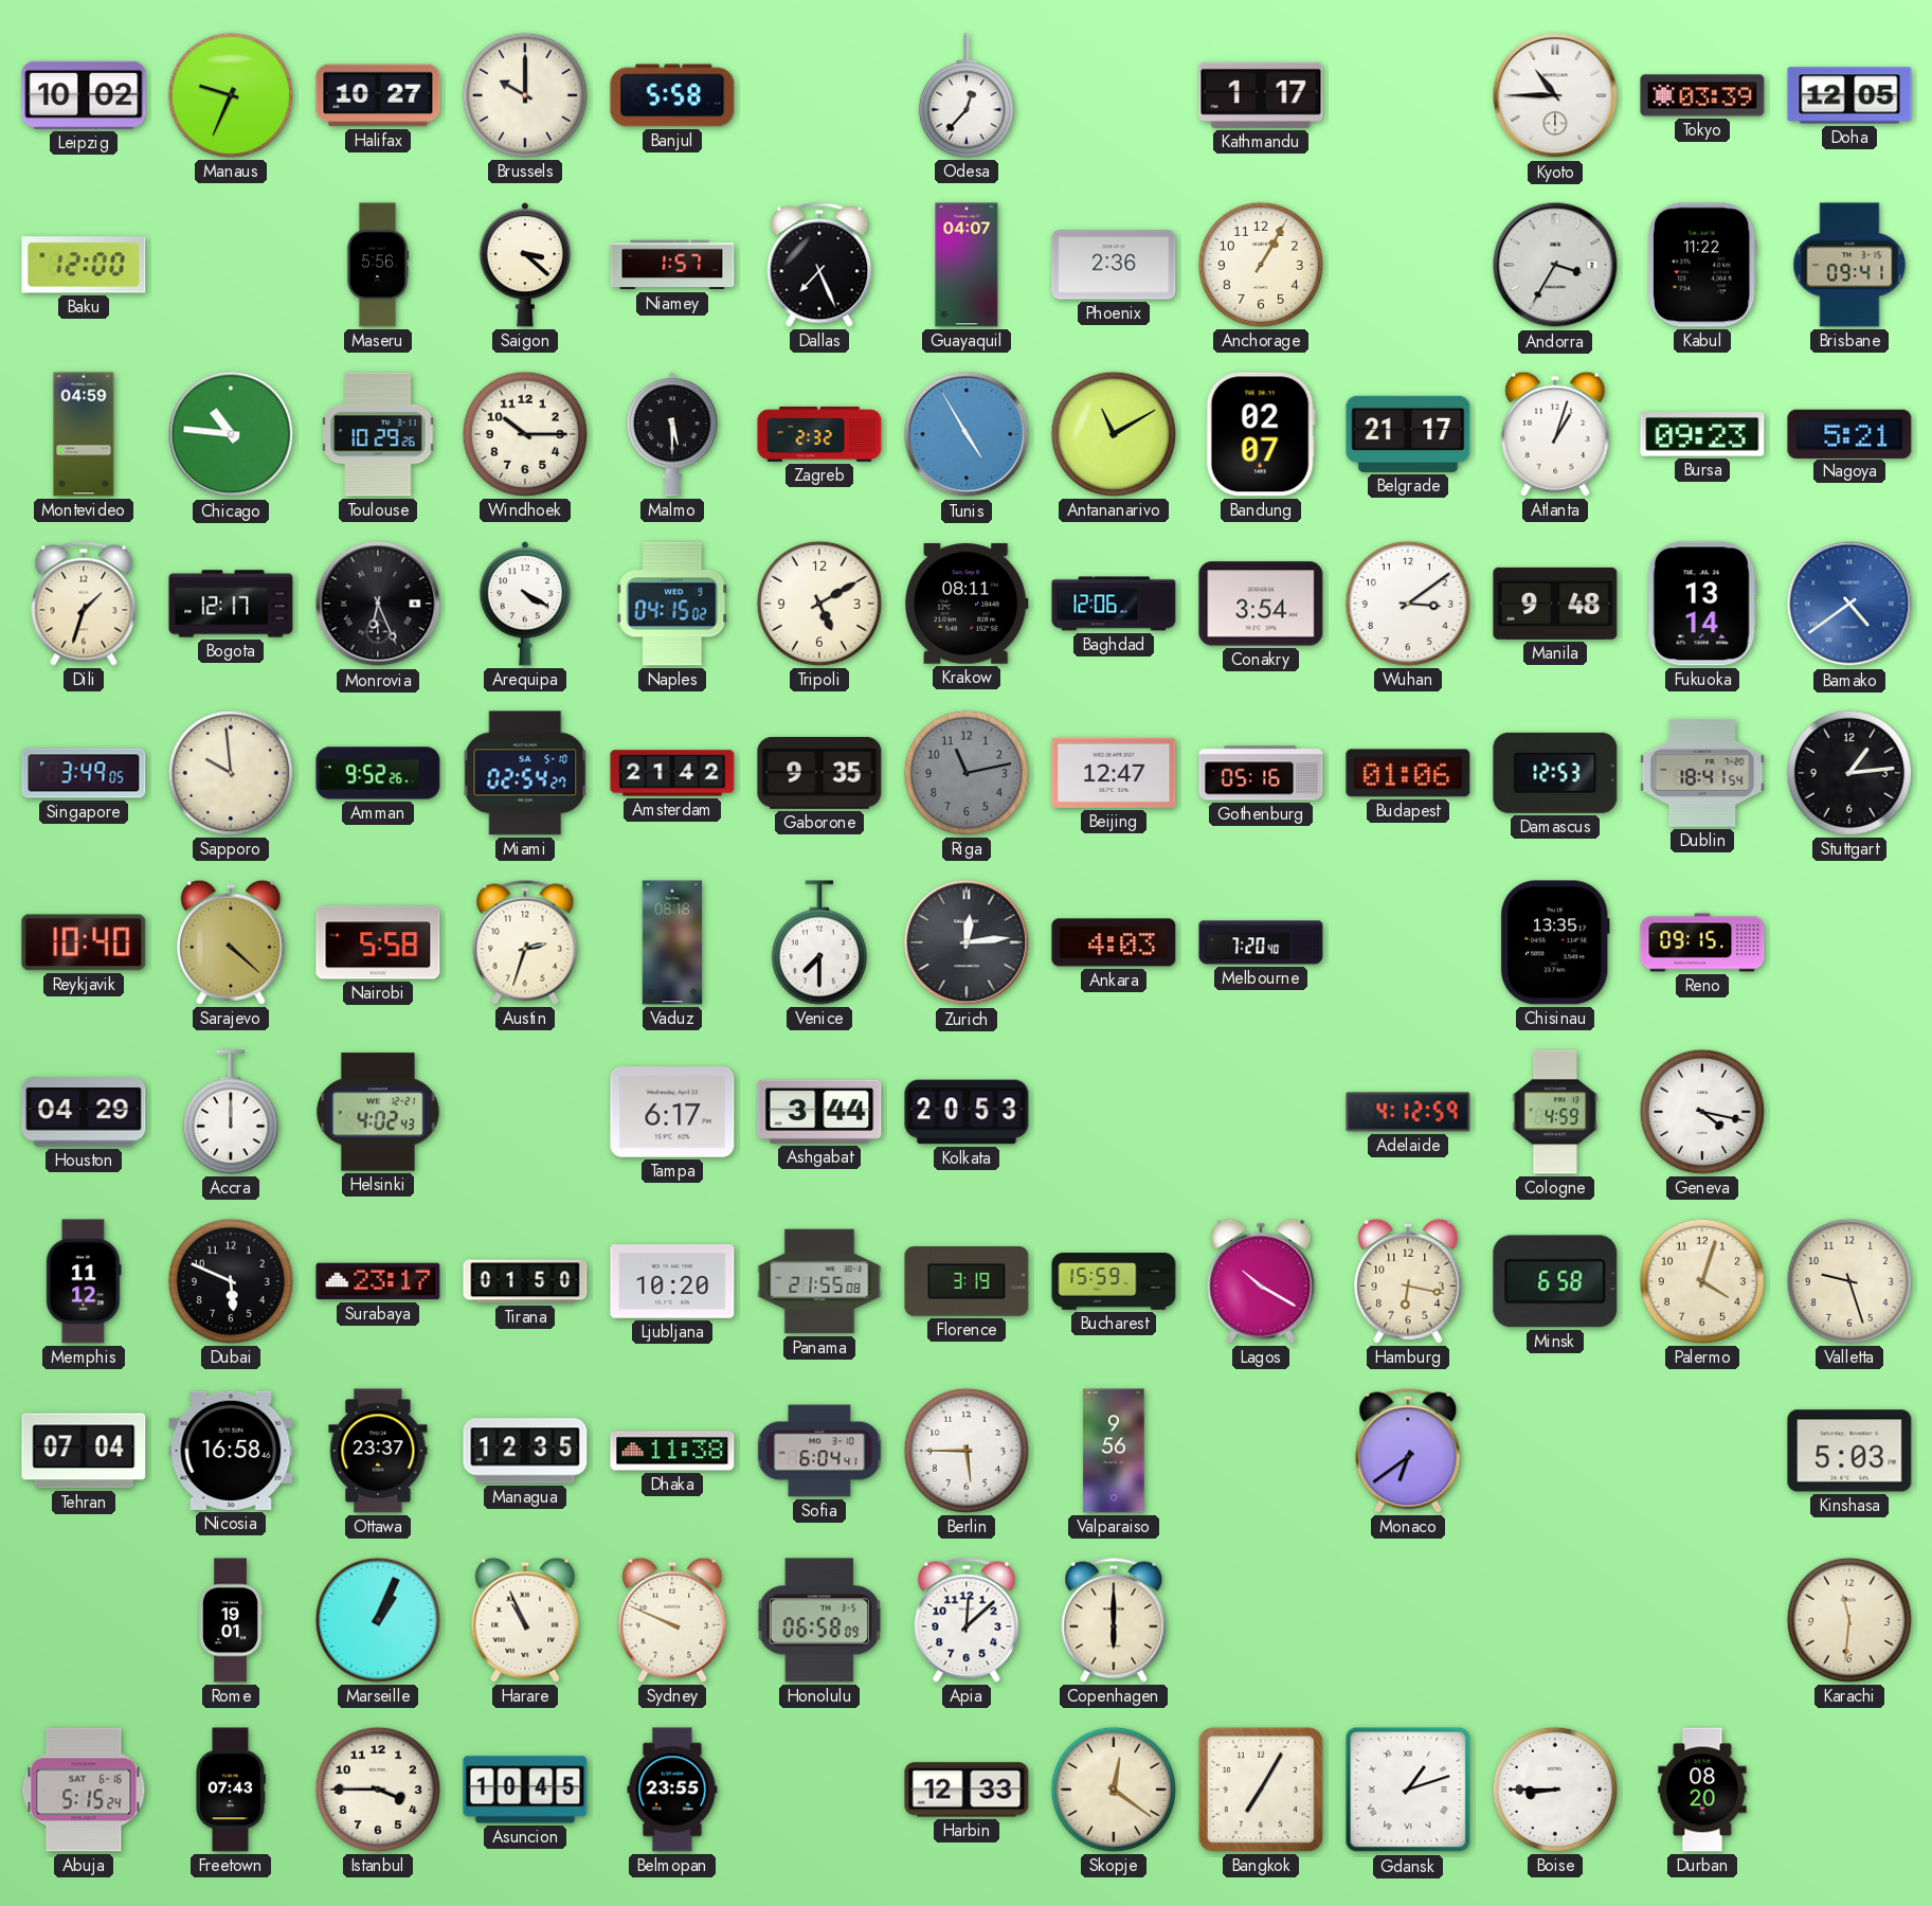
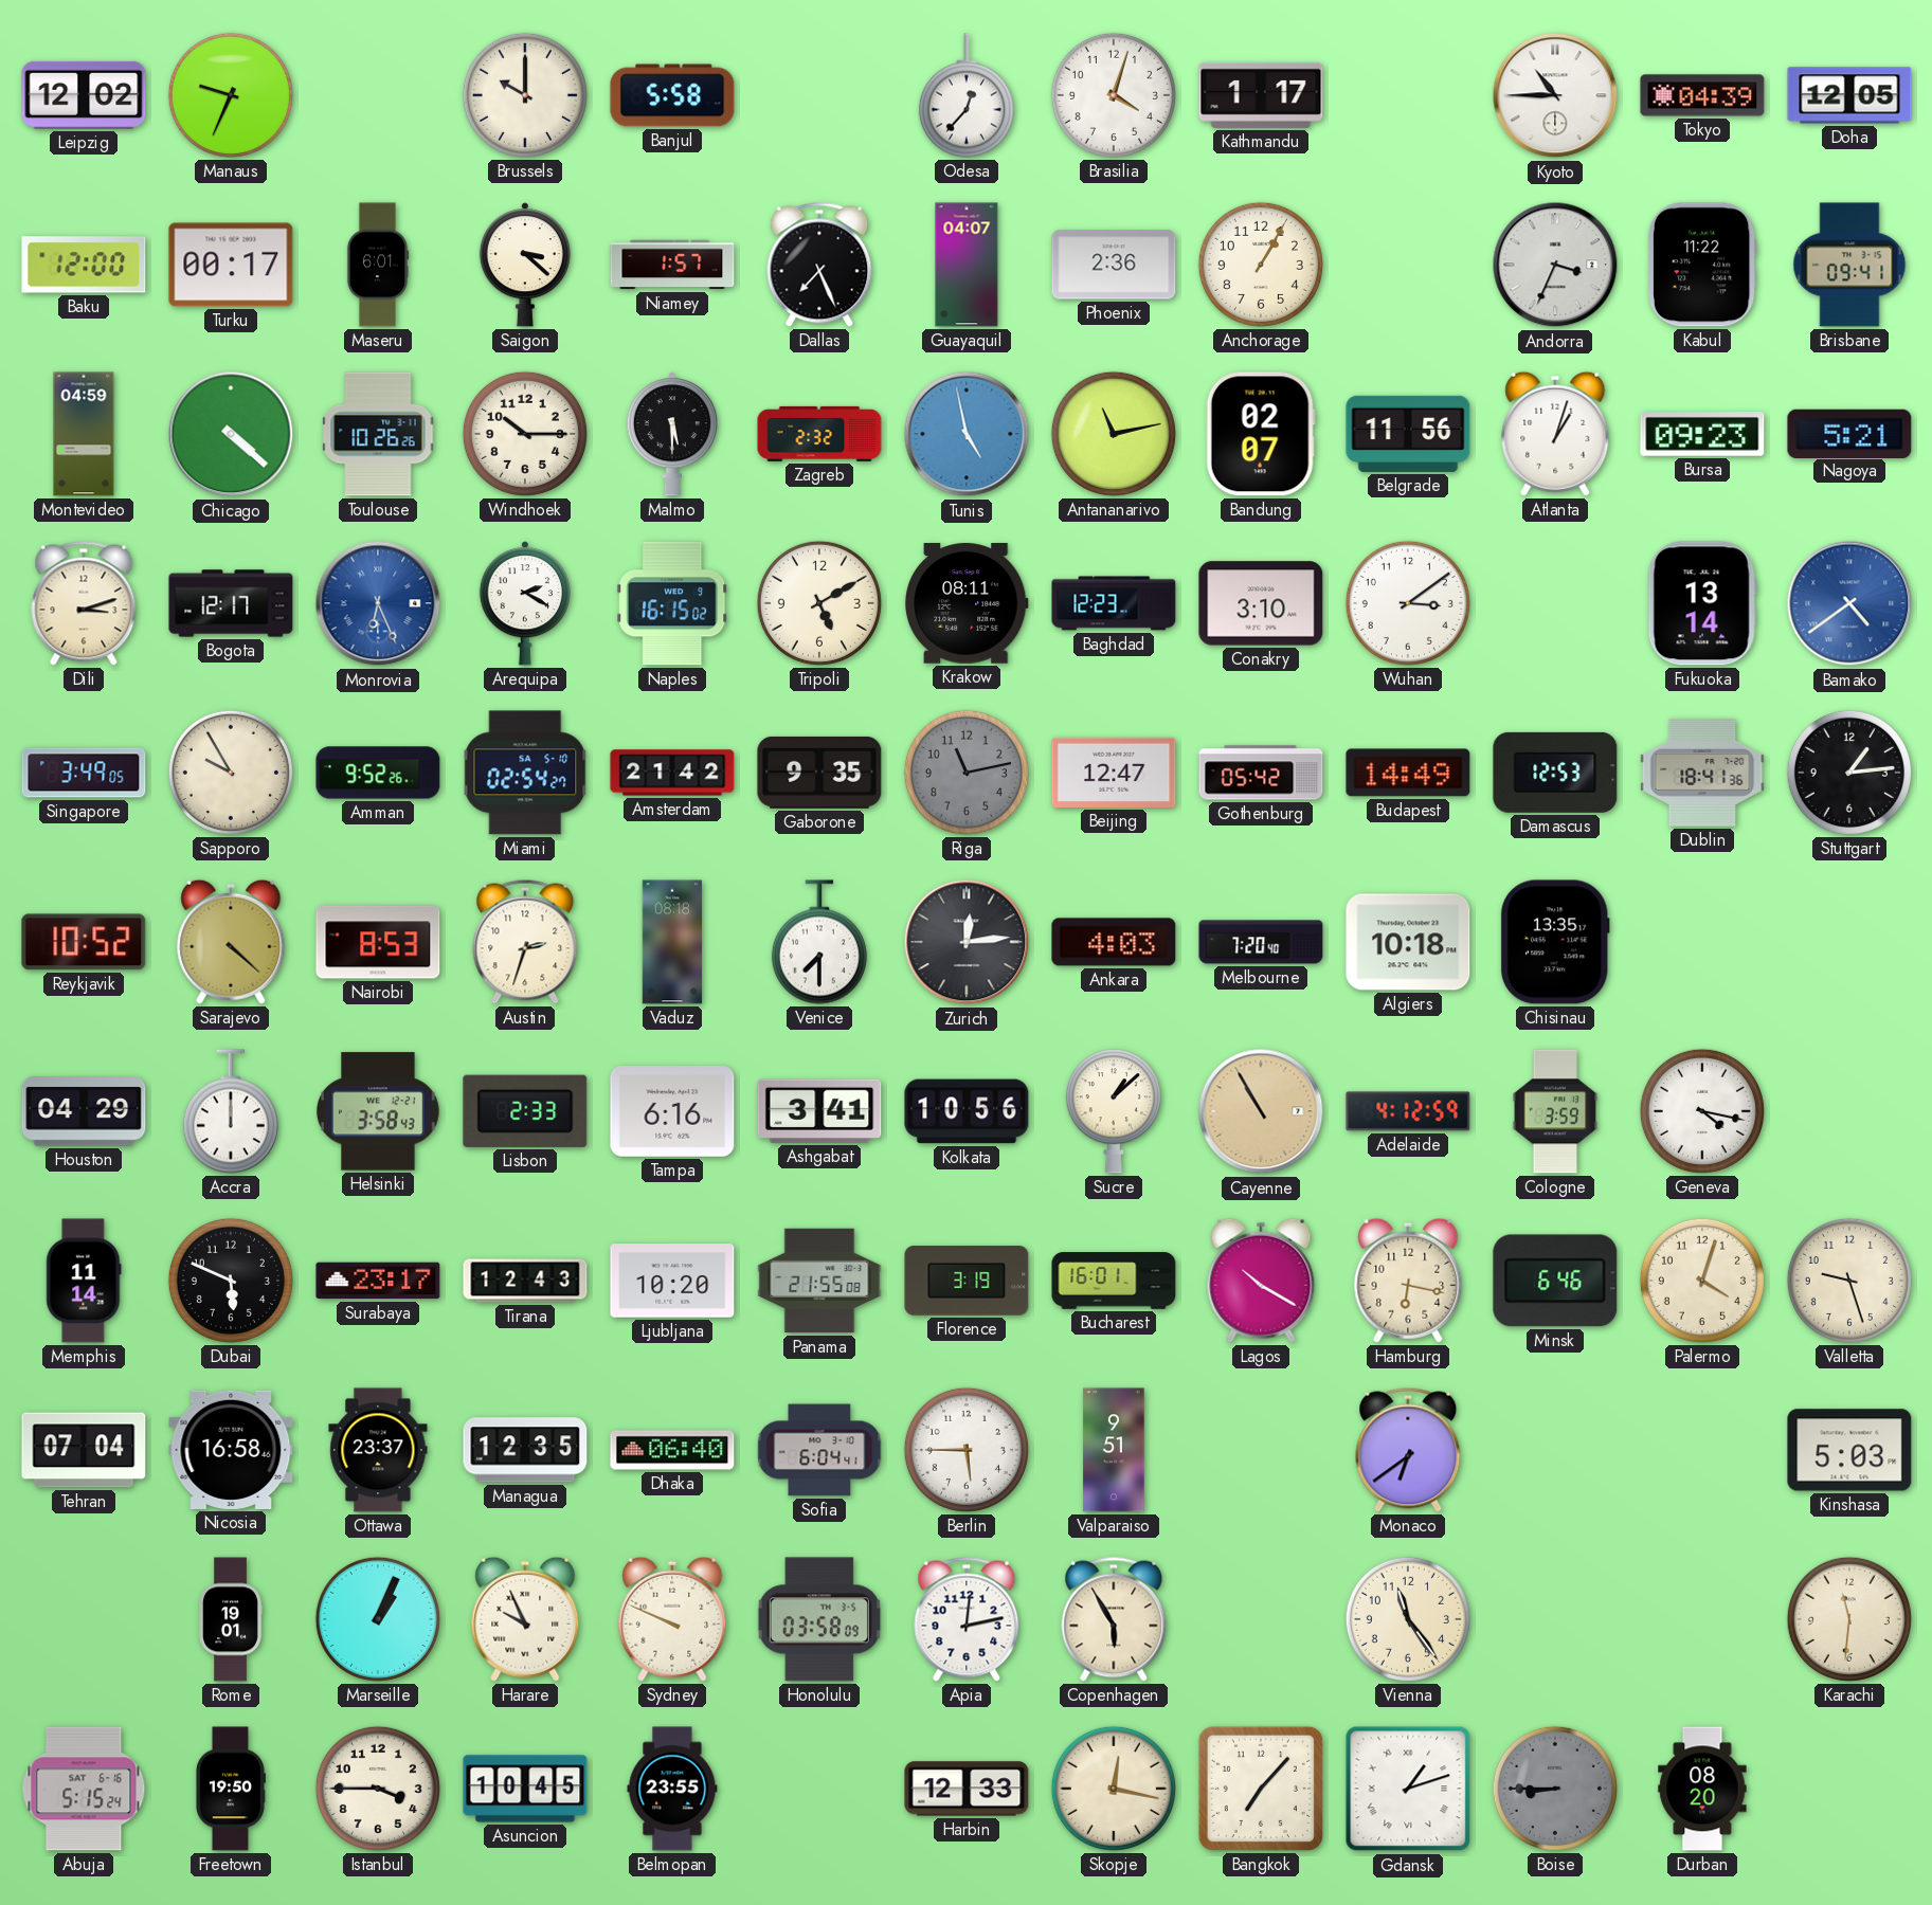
Leipzig: 10:02 -> 12:02
Halifax: 10:27 -> none
Brasilia: none -> 4:03
Tokyo: 03:39 -> 04:39
Turku: none -> 00:17
Maseru: 5:56 -> 6:01
Andorra: 3:35 -> 3:34
Chicago: 10:46 -> 4:22
Toulouse: 10:29 -> 10:26
Tunis: 4:55 -> 4:58
Antananarivo: 11:10 -> 11:13
Belgrade: 21:17 -> 11:56
Dili: 1:33 -> 3:12
Monrovia dial: black -> blue
Arequipa: 4:20 -> 2:20
Naples: 04:15 -> 16:15
Baghdad: 12:06 -> 12:23
Conakry: 3:54 -> 3:10
Manila: 9:48 -> none
Sapporo: 9:59 -> 9:55
Gothenburg: 05:16 -> 05:42
Budapest: 01:06 -> 14:49
Dublin: 18:41:54 -> 18:41:36
Reykjavik: 10:40 -> 10:52
Nairobi: 5:58 -> 8:53
Algiers: none -> 10:18
Reno: 09:15 -> none
Helsinki: 4:02 -> 3:58
Lisbon: none -> 2:33
Tampa: 6:17 -> 6:16
Ashgabat: 3:44 -> 3:41
Kolkata: 20:53 -> 10:56
Sucre: none -> 1:08
Cayenne: none -> 10:55
Cologne: 4:59 -> 3:59
Memphis: 11:12 -> 11:14
Tirana: 01:50 -> 12:43
Bucharest: 15:59 -> 16:01
Minsk: 6:58 -> 6:46
Dhaka: 11:38 -> 06:40
Valparaiso: 9:56 -> 9:51
Harare: 10:56 -> 9:56
Honolulu: 06:58 -> 03:58
Apia: 12:08 -> 12:13
Copenhagen: 6:00 -> 5:55
Vienna: none -> 11:24
Freetown: 07:43 -> 19:50
Skopje: 12:21 -> 12:17
Bangkok: 7:05 -> 7:07
Boise dial: white -> grey
